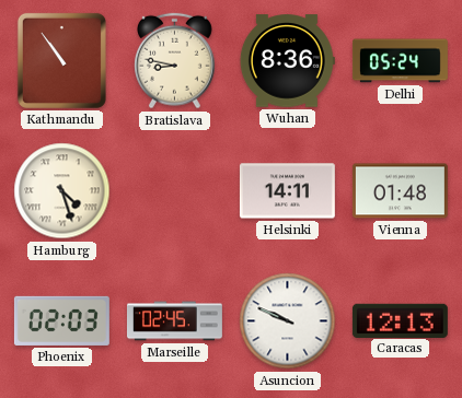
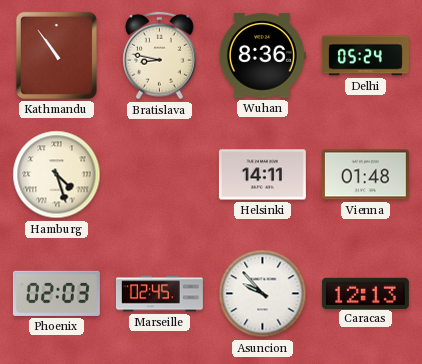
Asuncion: 9:49 -> 9:53
